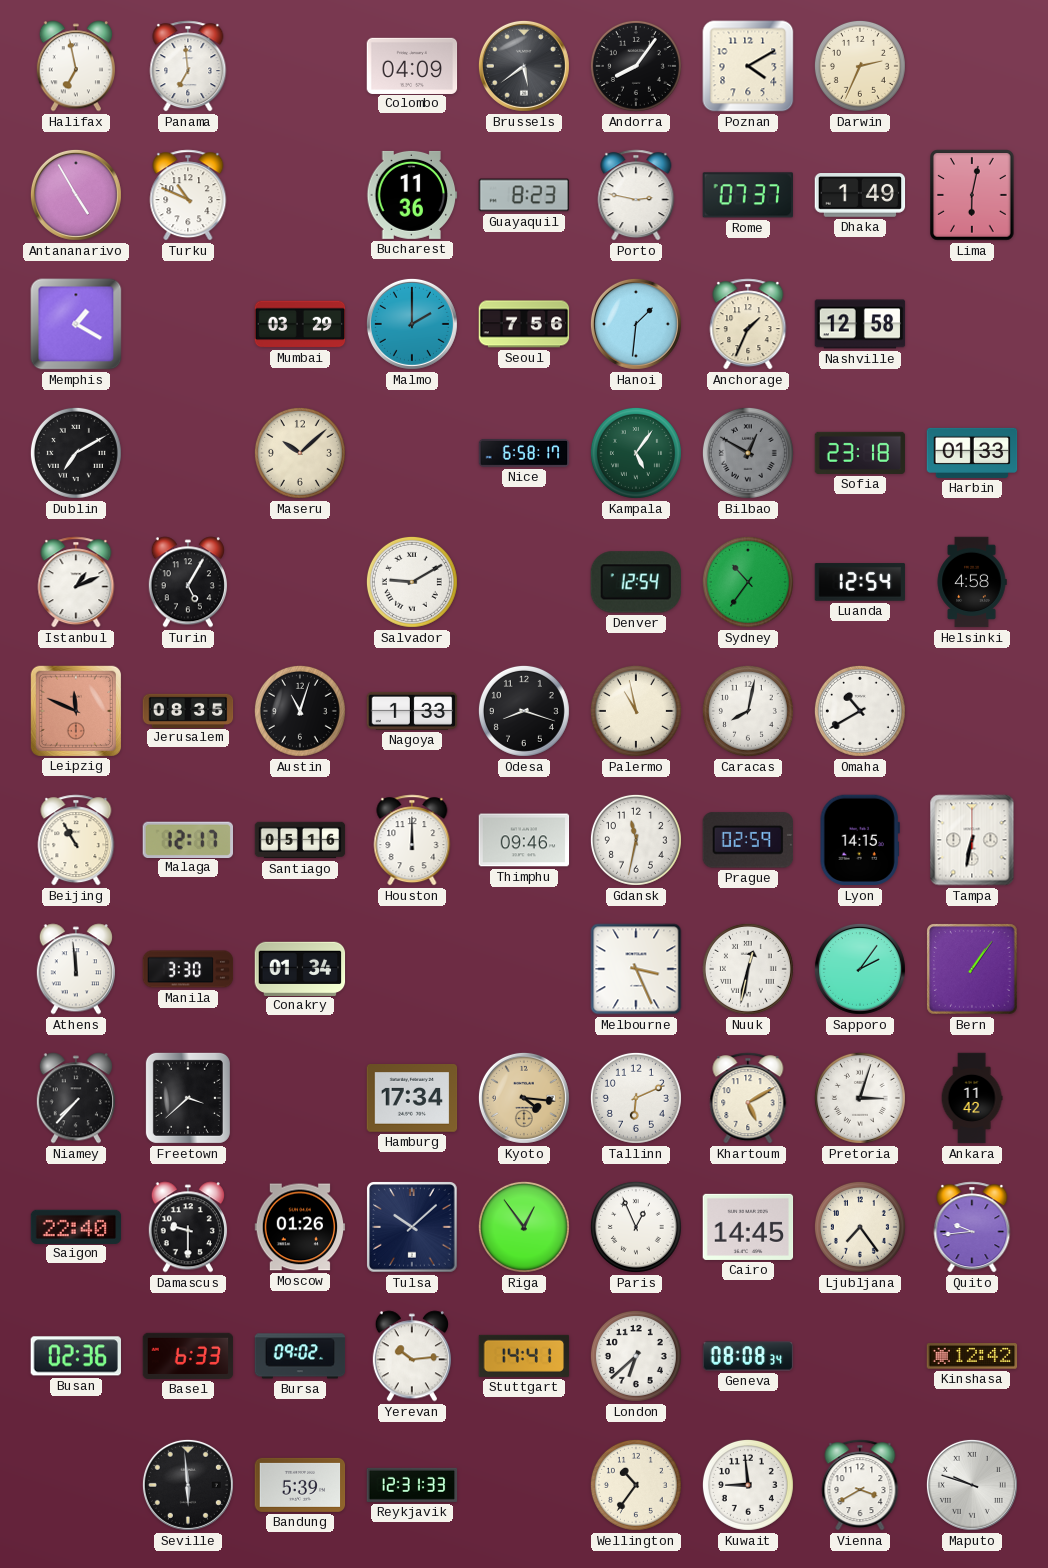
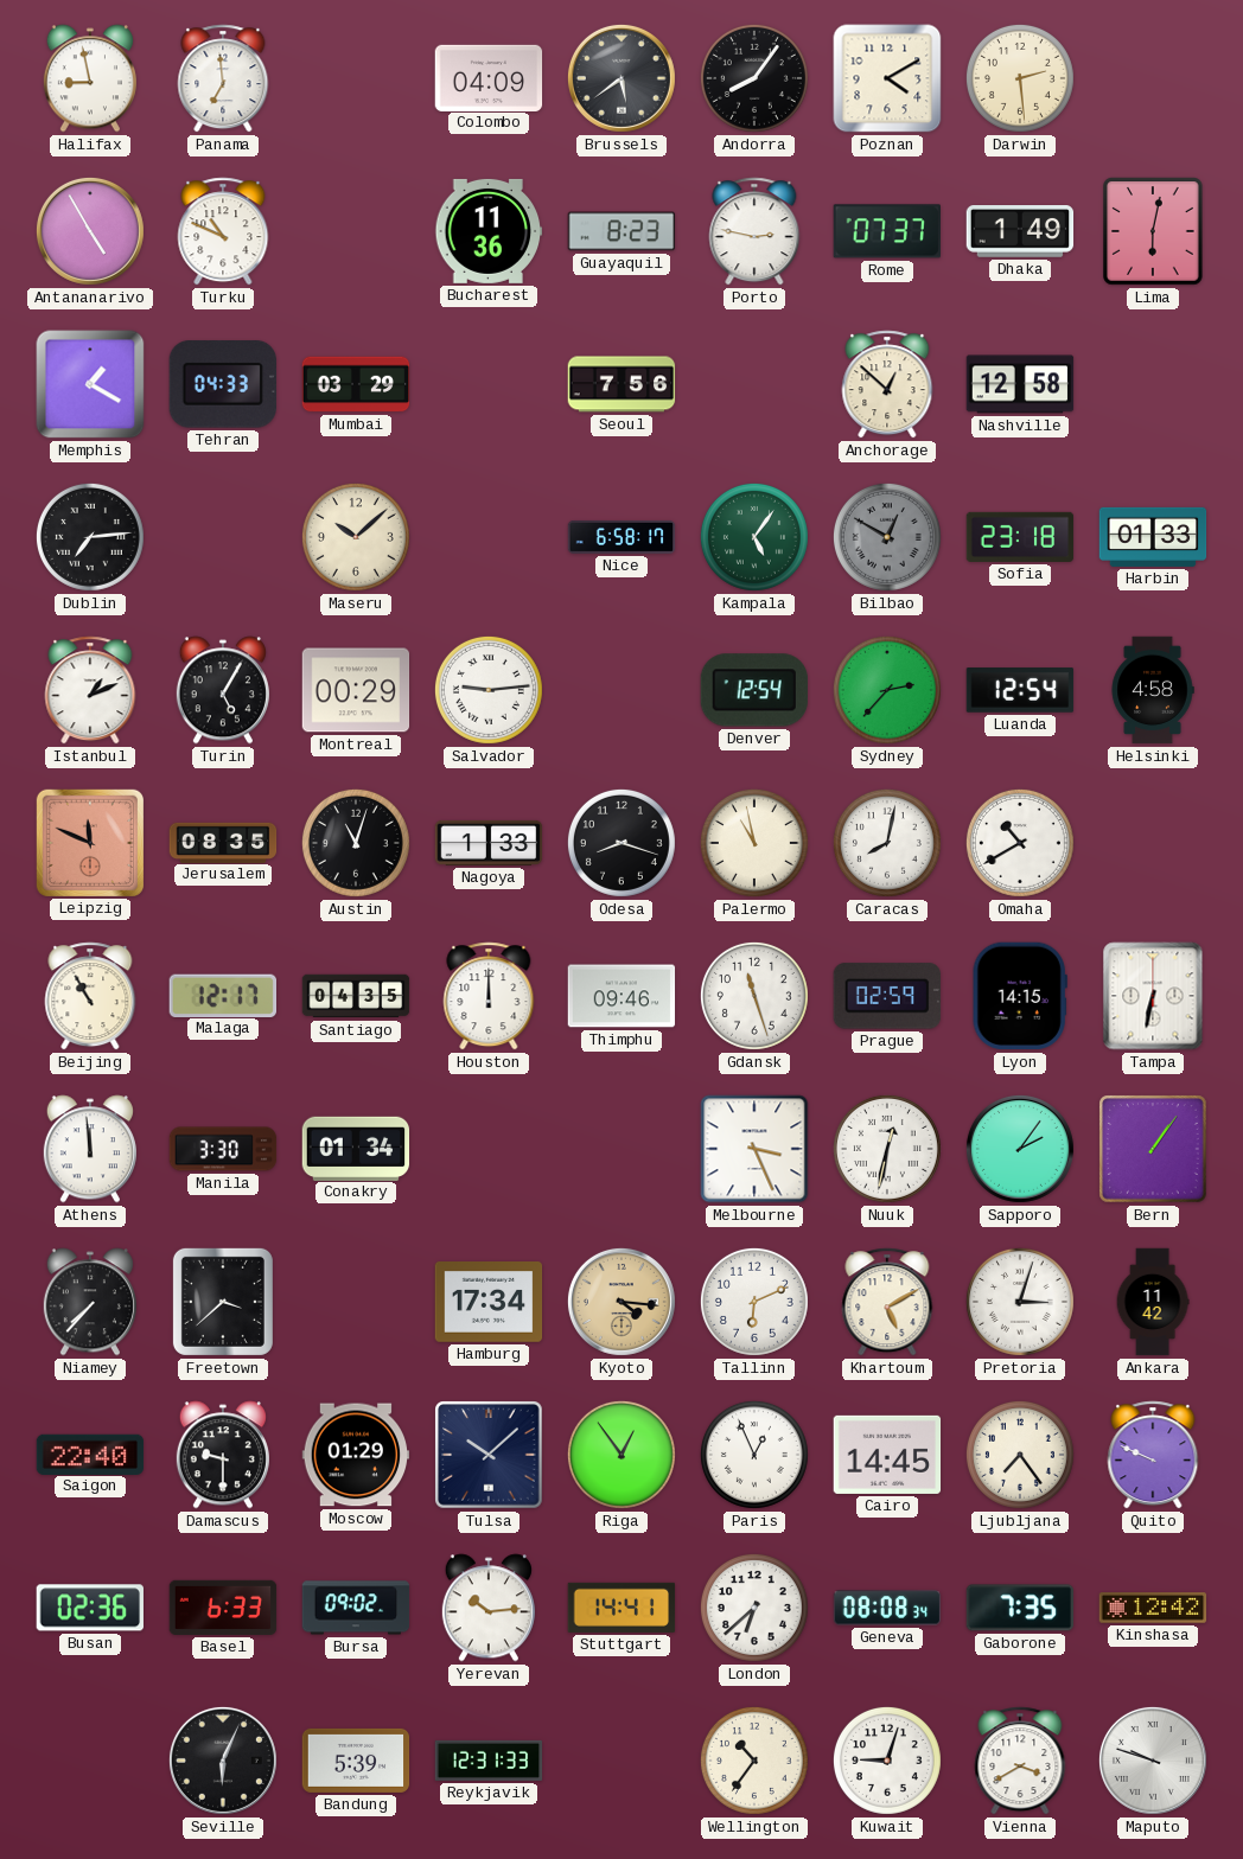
Halifax: 6:58 -> 8:58
Darwin: 2:34 -> 2:29
Tehran: none -> 04:33
Malmo: 2:00 -> none
Hanoi: 1:31 -> none
Anchorage: 1:34 -> 12:52
Dublin: 7:10 -> 7:14
Montreal: none -> 00:29
Salvador: 9:10 -> 9:14
Sydney: 10:36 -> 2:37
Santiago: 05:16 -> 04:35
Gdansk: 11:32 -> 11:27
Moscow: 01:26 -> 01:29
Quito: 9:44 -> 9:49
Gaborone: none -> 7:35
Seville: 5:59 -> 6:04
Kuwait: 8:59 -> 9:03
